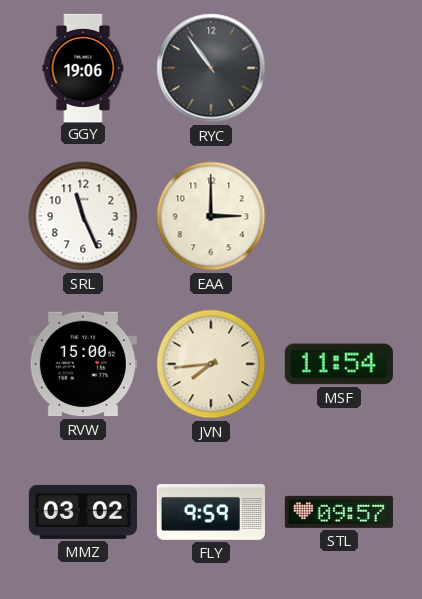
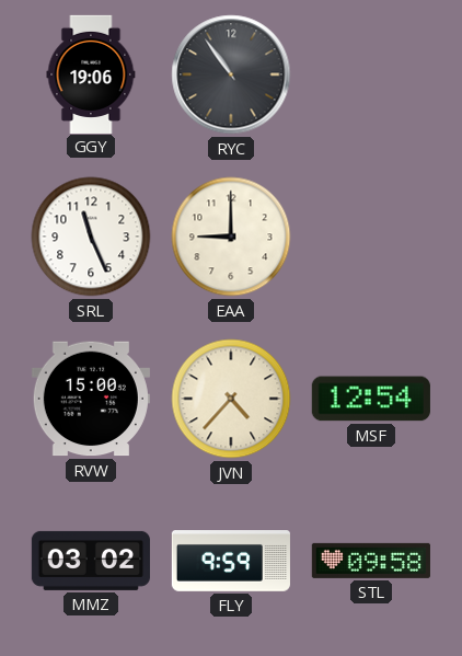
EAA: 3:00 -> 9:00
JVN: 7:44 -> 4:37
MSF: 11:54 -> 12:54
STL: 09:57 -> 09:58
